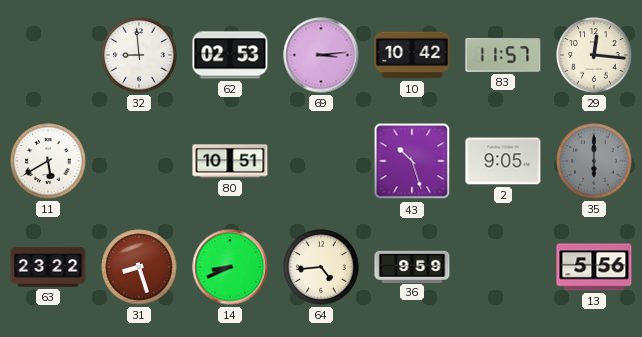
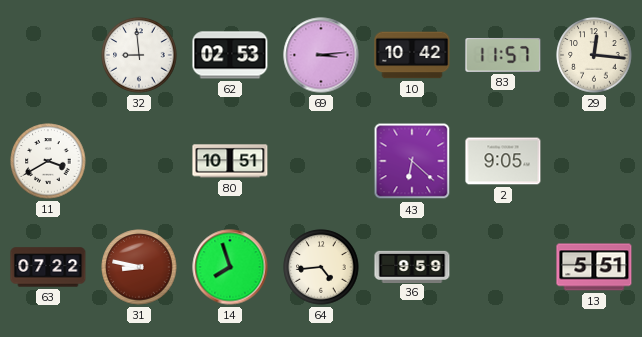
11: 5:40 -> 3:40
43: 10:27 -> 6:22
35: 6:00 -> none
63: 23:22 -> 07:22
31: 8:27 -> 8:47
14: 8:41 -> 7:57
13: 5:56 -> 5:51
